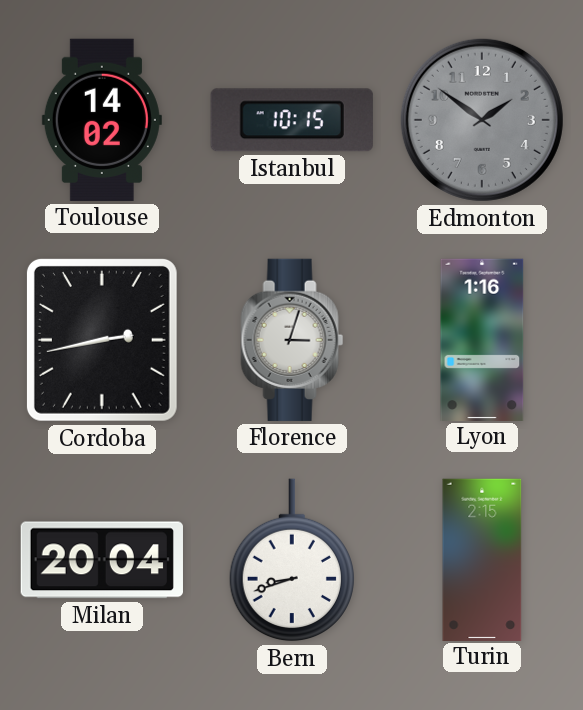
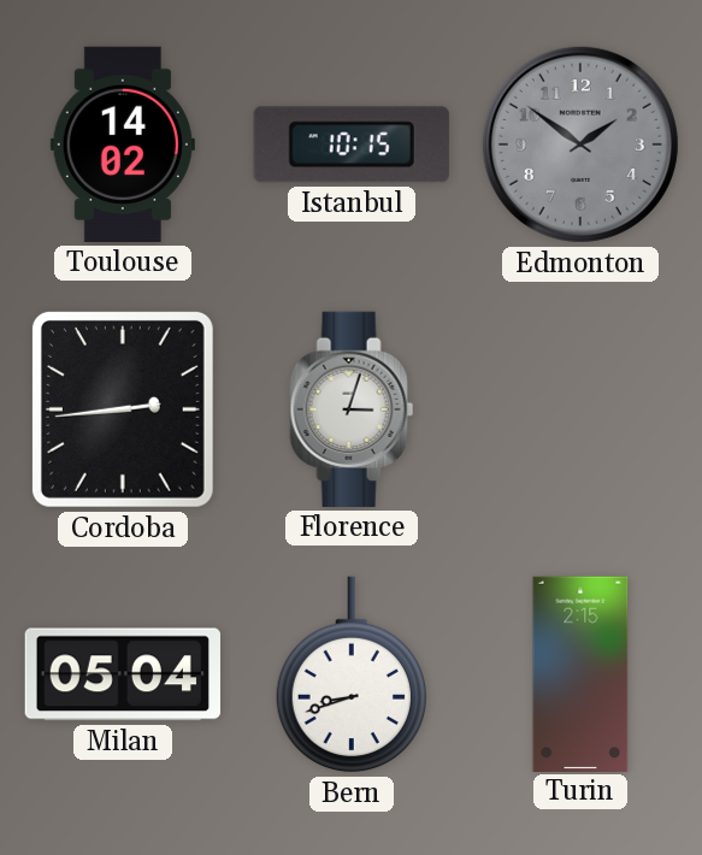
Cordoba: 2:43 -> 2:44
Lyon: 1:16 -> none
Milan: 20:04 -> 05:04
